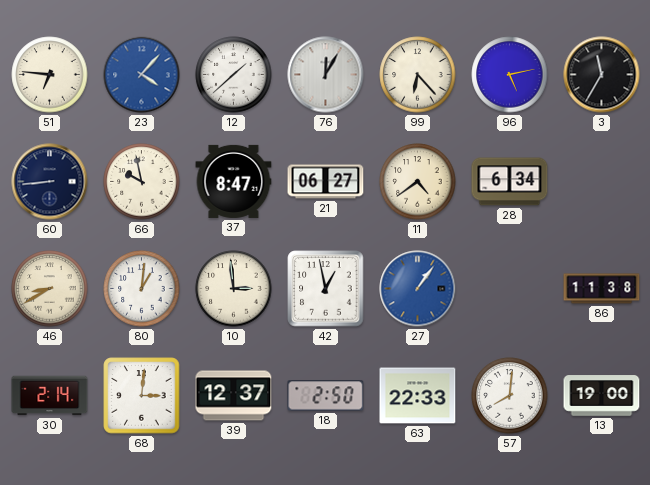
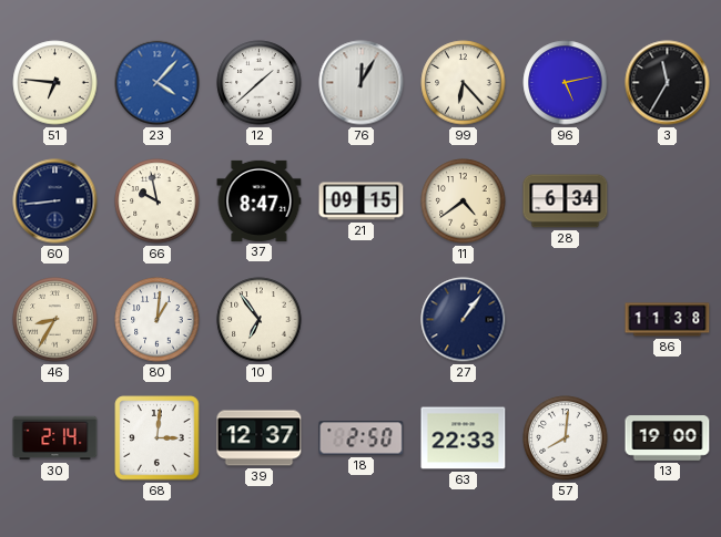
21: 06:27 -> 09:15
46: 8:40 -> 8:35
10: 2:59 -> 6:54
42: 12:58 -> none
27 dial: blue -> navy
